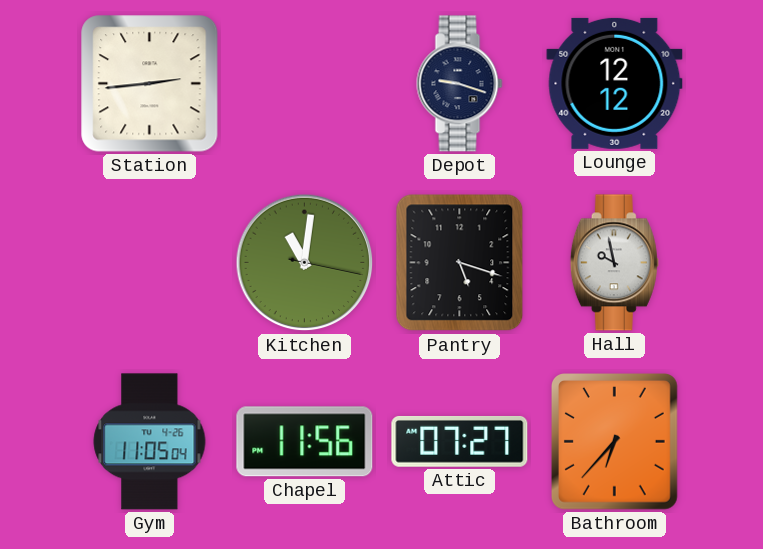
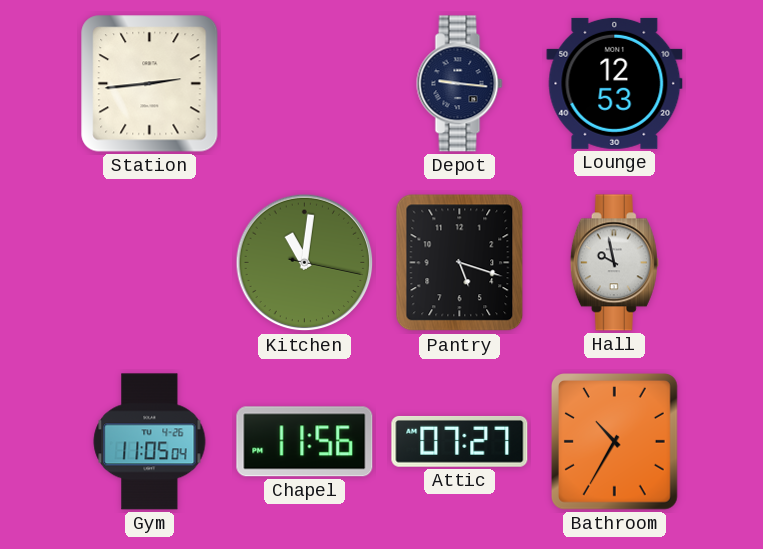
Depot: 9:18 -> 9:16
Lounge: 12:12 -> 12:53
Bathroom: 6:37 -> 10:35
